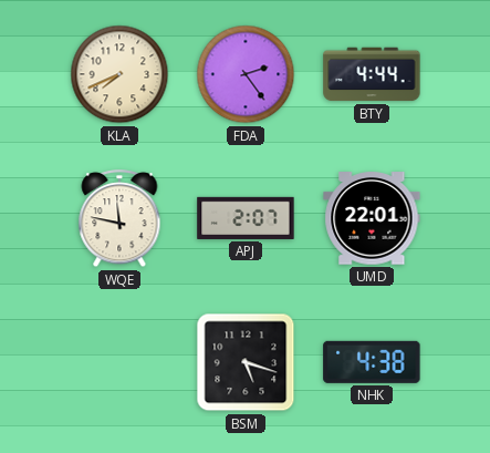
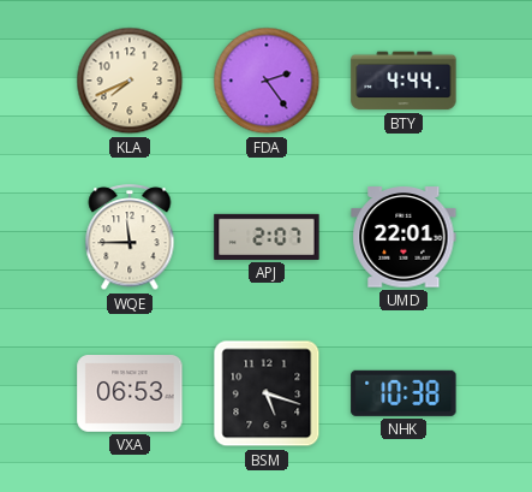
WQE: 11:47 -> 11:45
VXA: none -> 06:53
NHK: 4:38 -> 10:38
